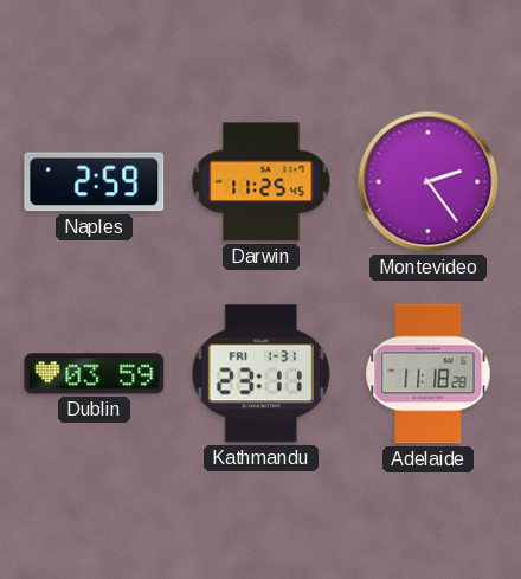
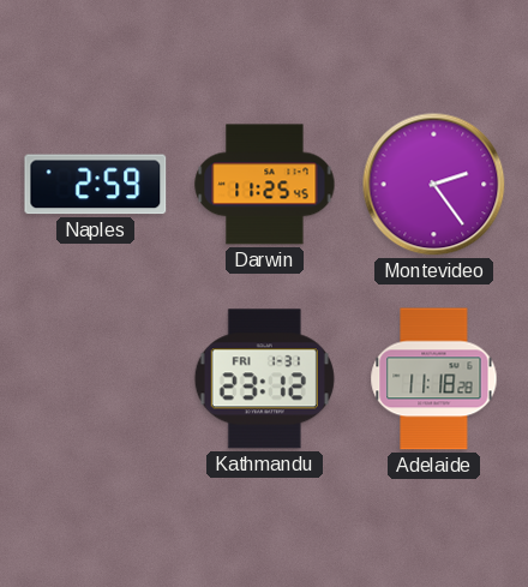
Dublin: 03:59 -> none
Kathmandu: 23:11 -> 23:12
